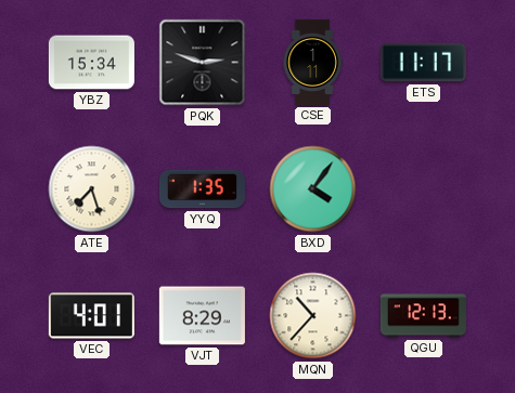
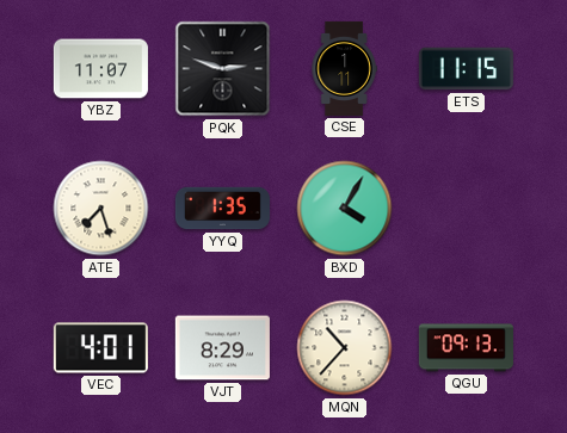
YBZ: 15:34 -> 11:07
ETS: 11:17 -> 11:15
BXD: 4:06 -> 4:05
QGU: 12:13 -> 09:13
